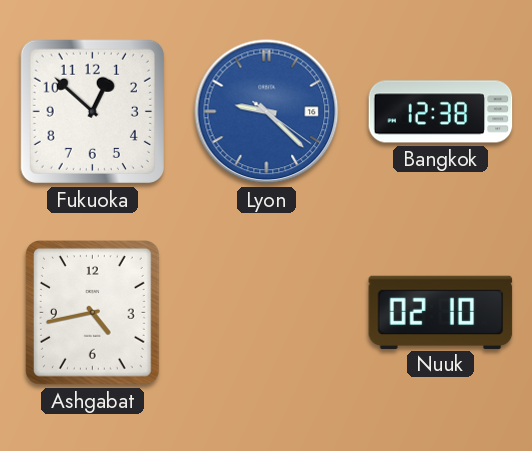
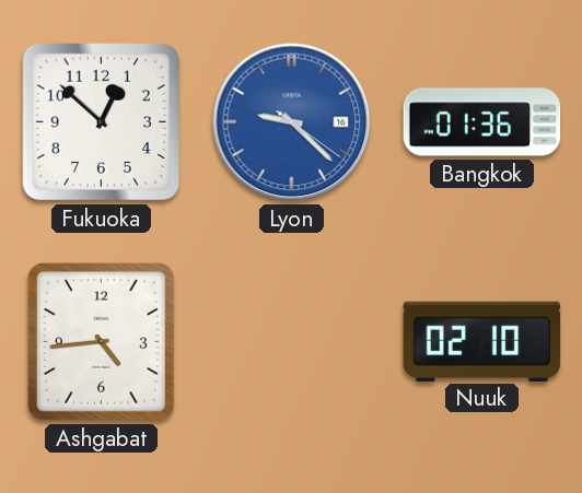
Bangkok: 12:38 -> 01:36
Ashgabat: 4:43 -> 4:44
